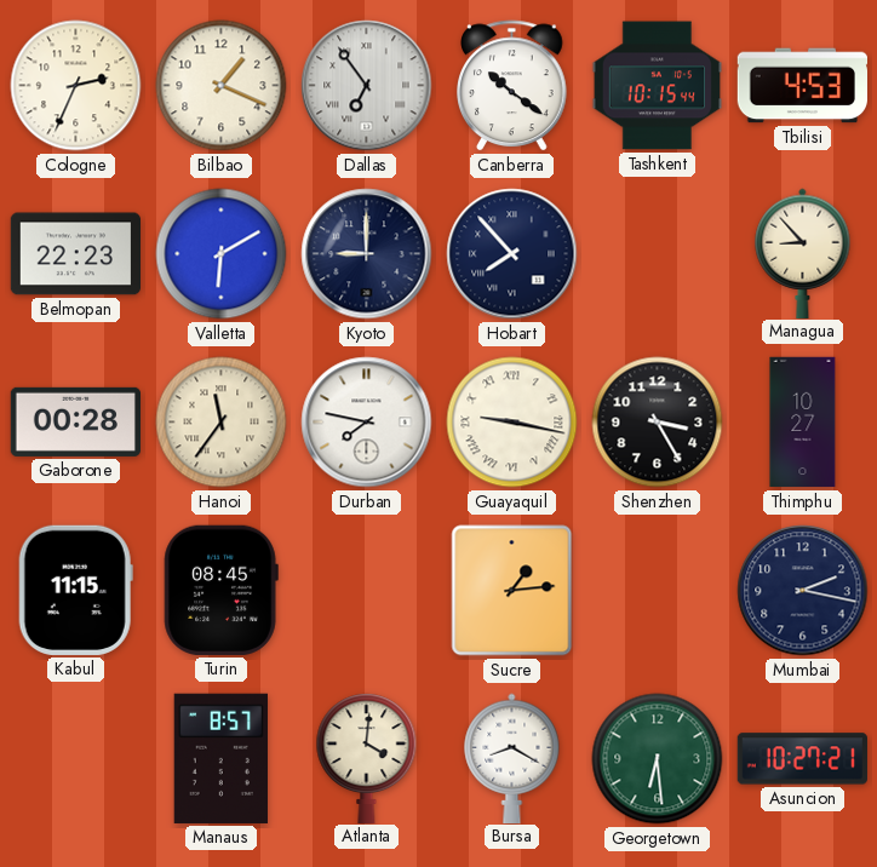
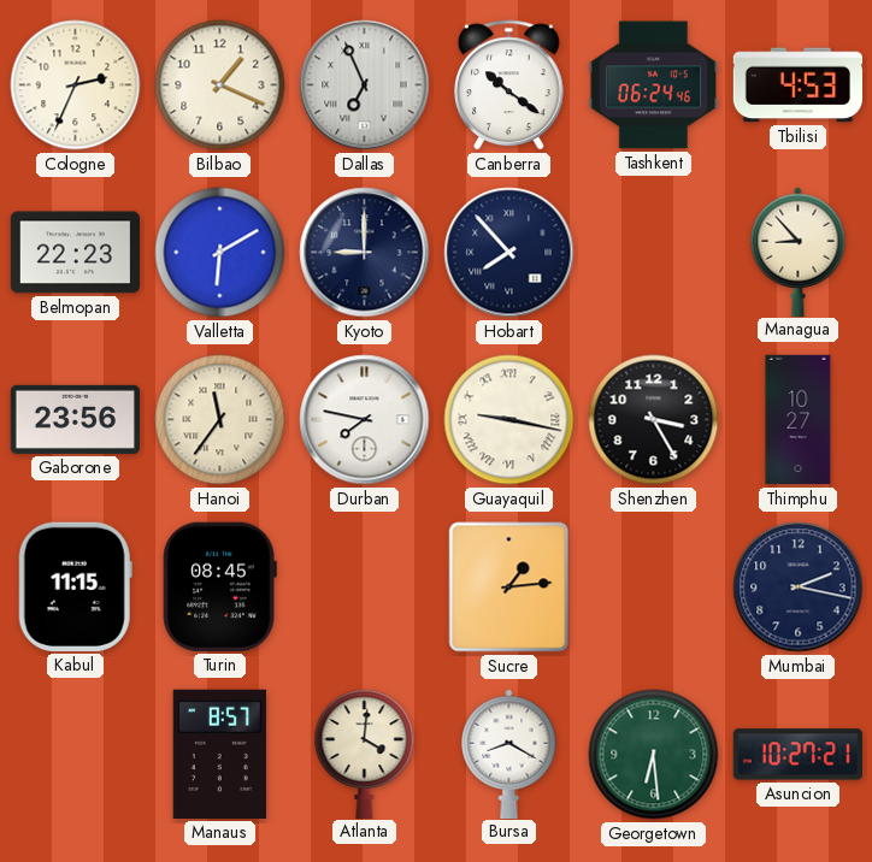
Dallas: 6:54 -> 6:56
Tashkent: 10:15 -> 06:24
Gaborone: 00:28 -> 23:56
